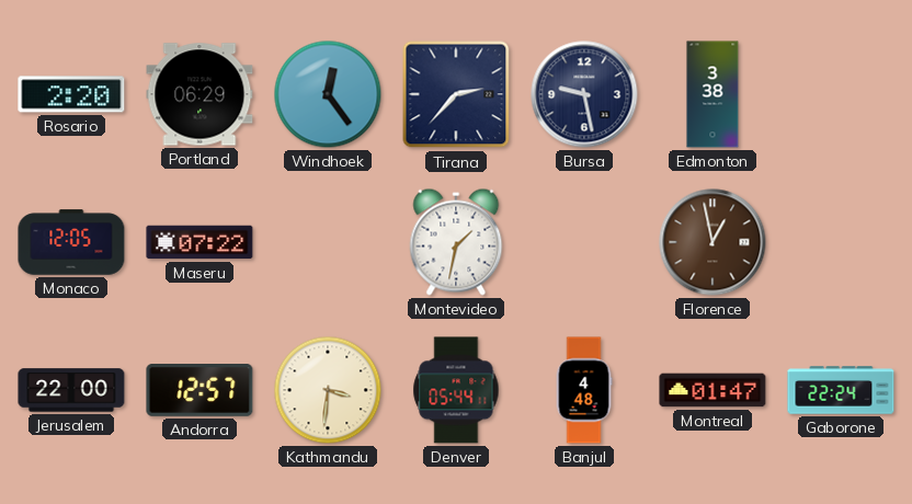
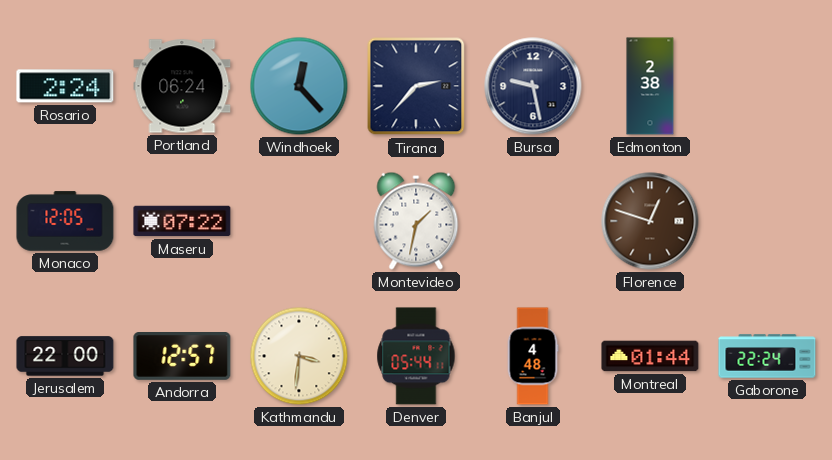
Rosario: 2:20 -> 2:24
Portland: 06:29 -> 06:24
Windhoek: 12:24 -> 12:23
Edmonton: 3:38 -> 2:38
Florence: 12:58 -> 12:48
Montreal: 01:47 -> 01:44
